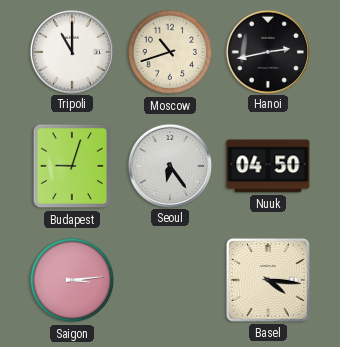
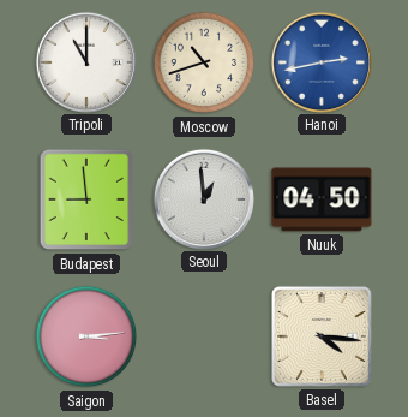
Hanoi dial: black -> blue
Budapest: 9:03 -> 8:59
Seoul: 6:24 -> 12:59
